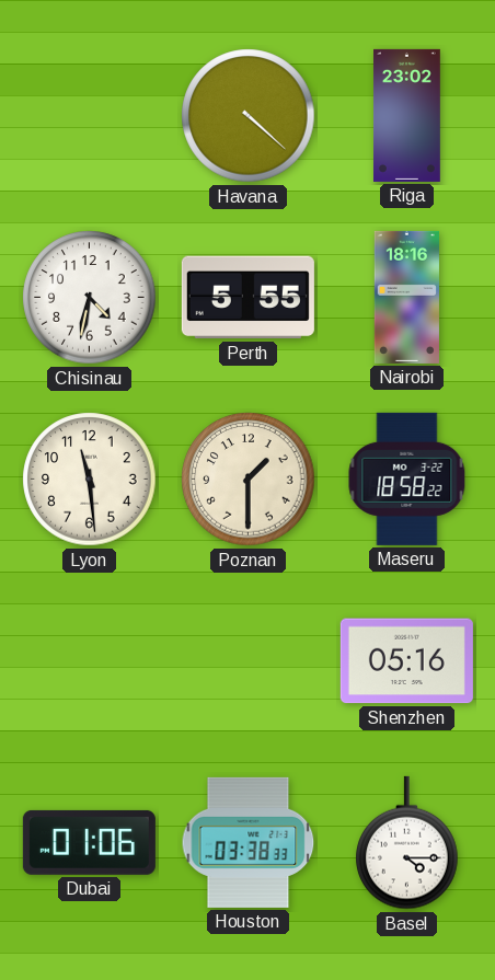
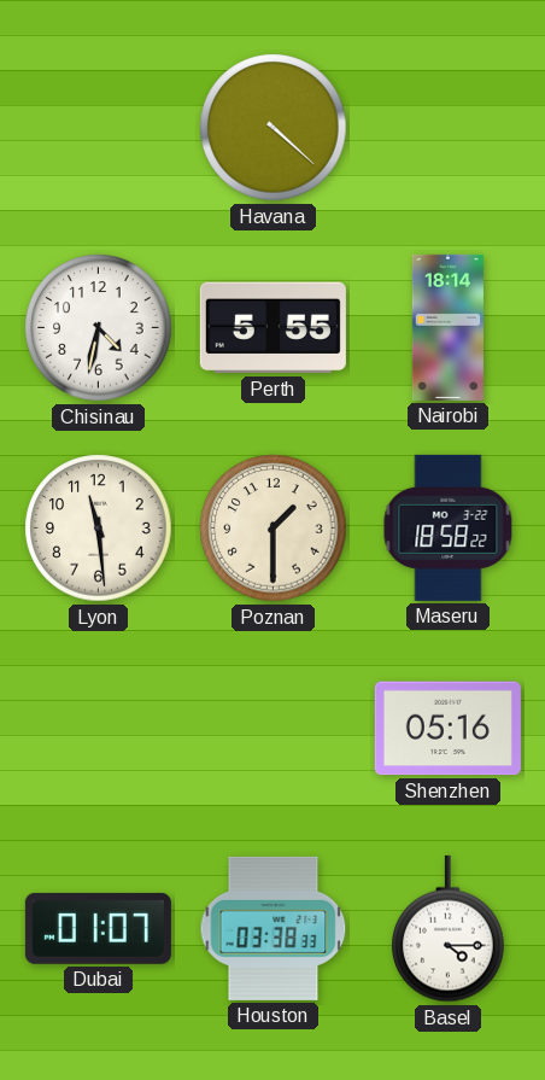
Riga: 23:02 -> none
Nairobi: 18:16 -> 18:14
Dubai: 01:06 -> 01:07
